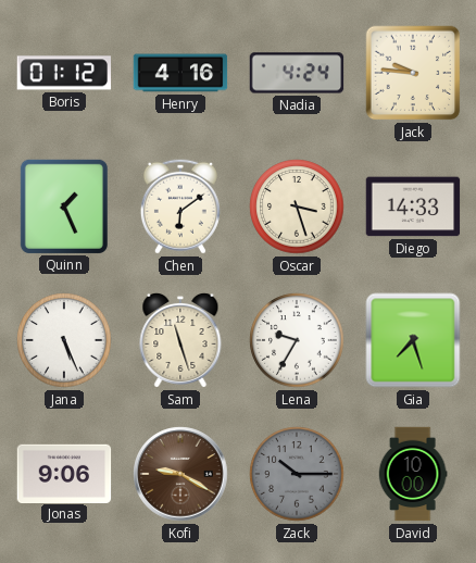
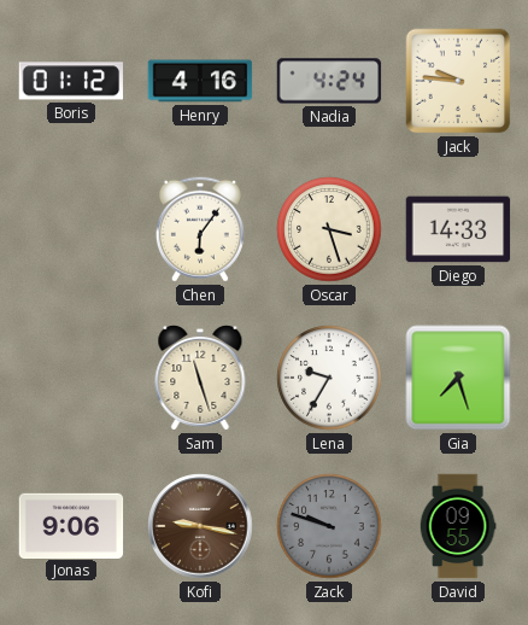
Quinn: 1:26 -> none
Chen: 6:09 -> 6:06
Jana: 5:26 -> none
Kofi: 9:20 -> 9:17
Zack: 10:15 -> 9:48
David: 10:00 -> 09:55
